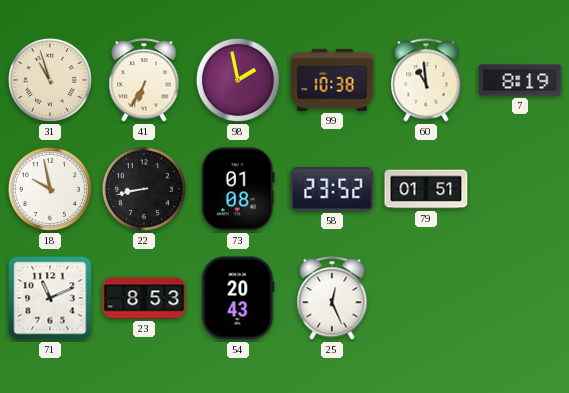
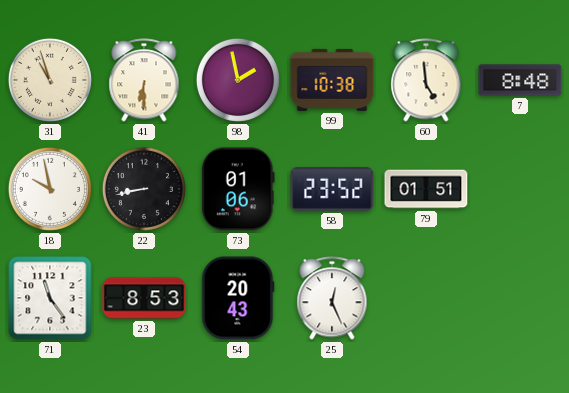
41: 6:35 -> 6:30
60: 10:59 -> 4:59
7: 8:19 -> 8:48
73: 01:08 -> 01:06
71: 11:11 -> 11:24
